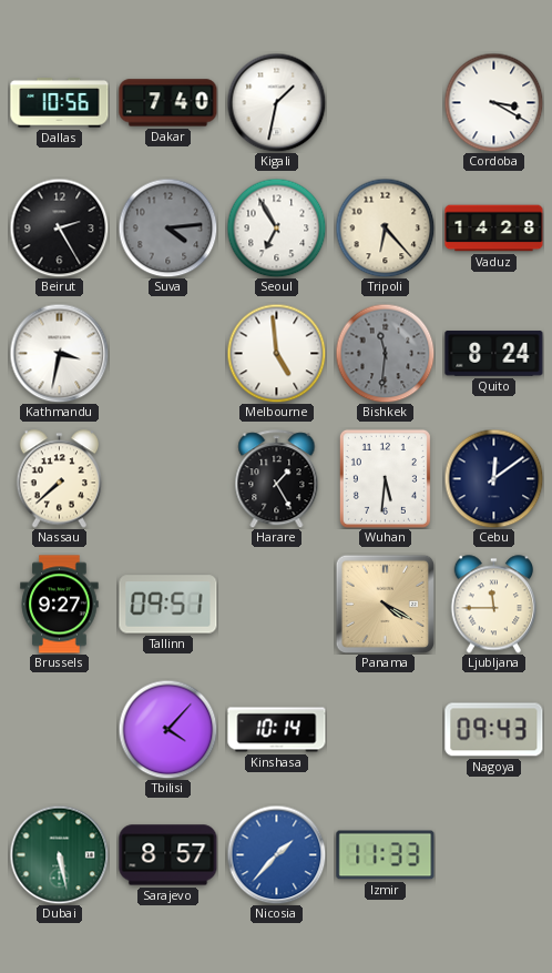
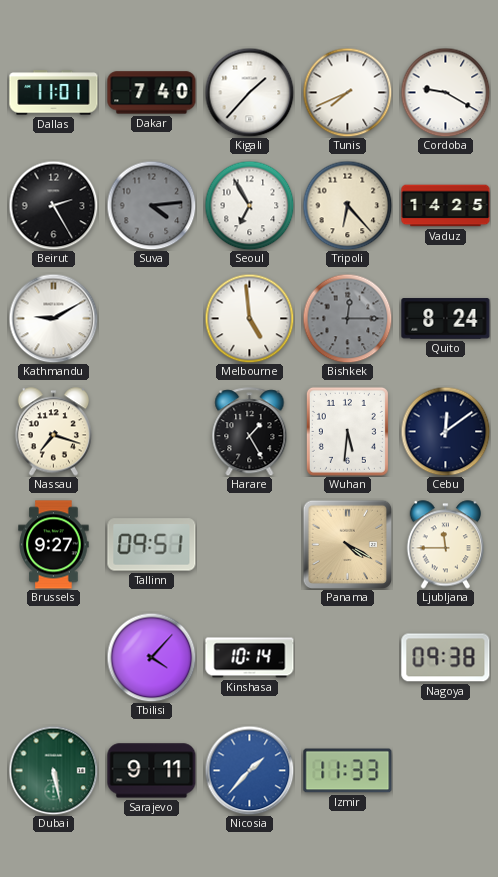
Dallas: 10:56 -> 11:01
Kigali: 1:32 -> 1:37
Tunis: none -> 7:41
Cordoba: 3:20 -> 9:20
Vaduz: 14:28 -> 14:25
Kathmandu: 3:32 -> 9:10
Bishkek: 11:31 -> 12:15
Nassau: 7:38 -> 7:18
Nagoya: 09:43 -> 09:38
Sarajevo: 8:57 -> 9:11
